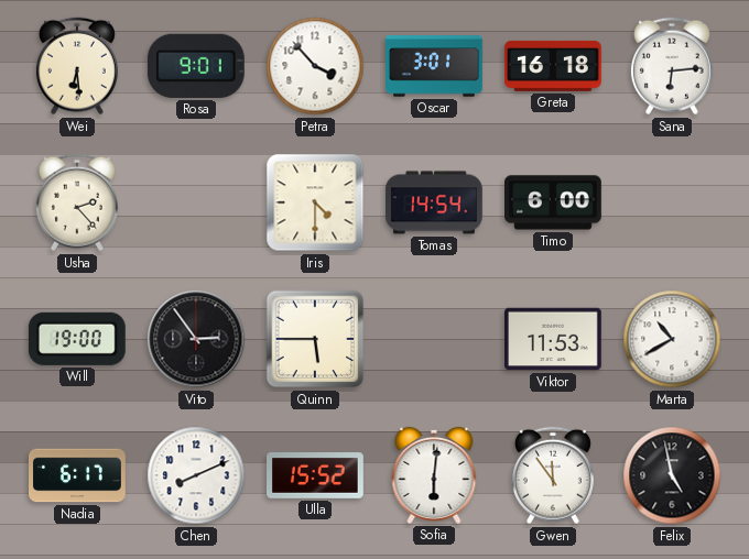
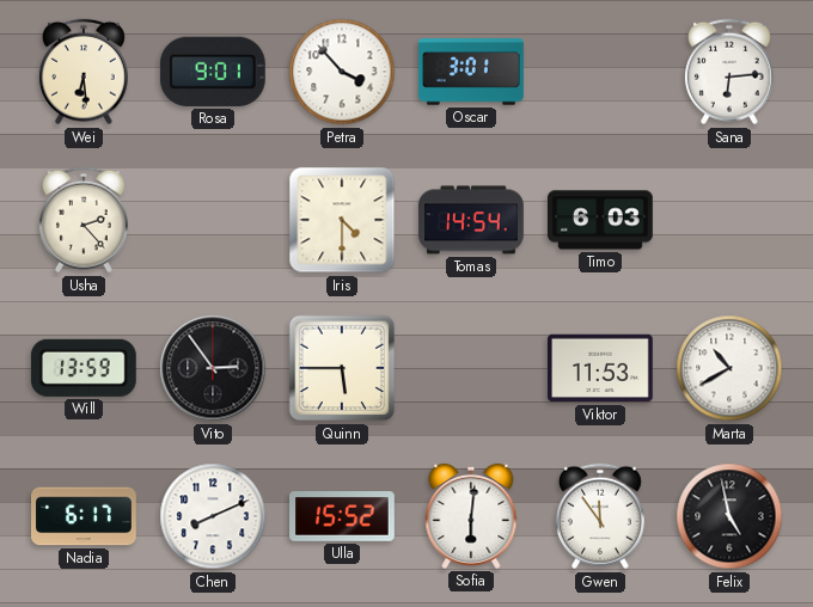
Greta: 16:18 -> none
Timo: 6:00 -> 6:03
Will: 19:00 -> 13:59
